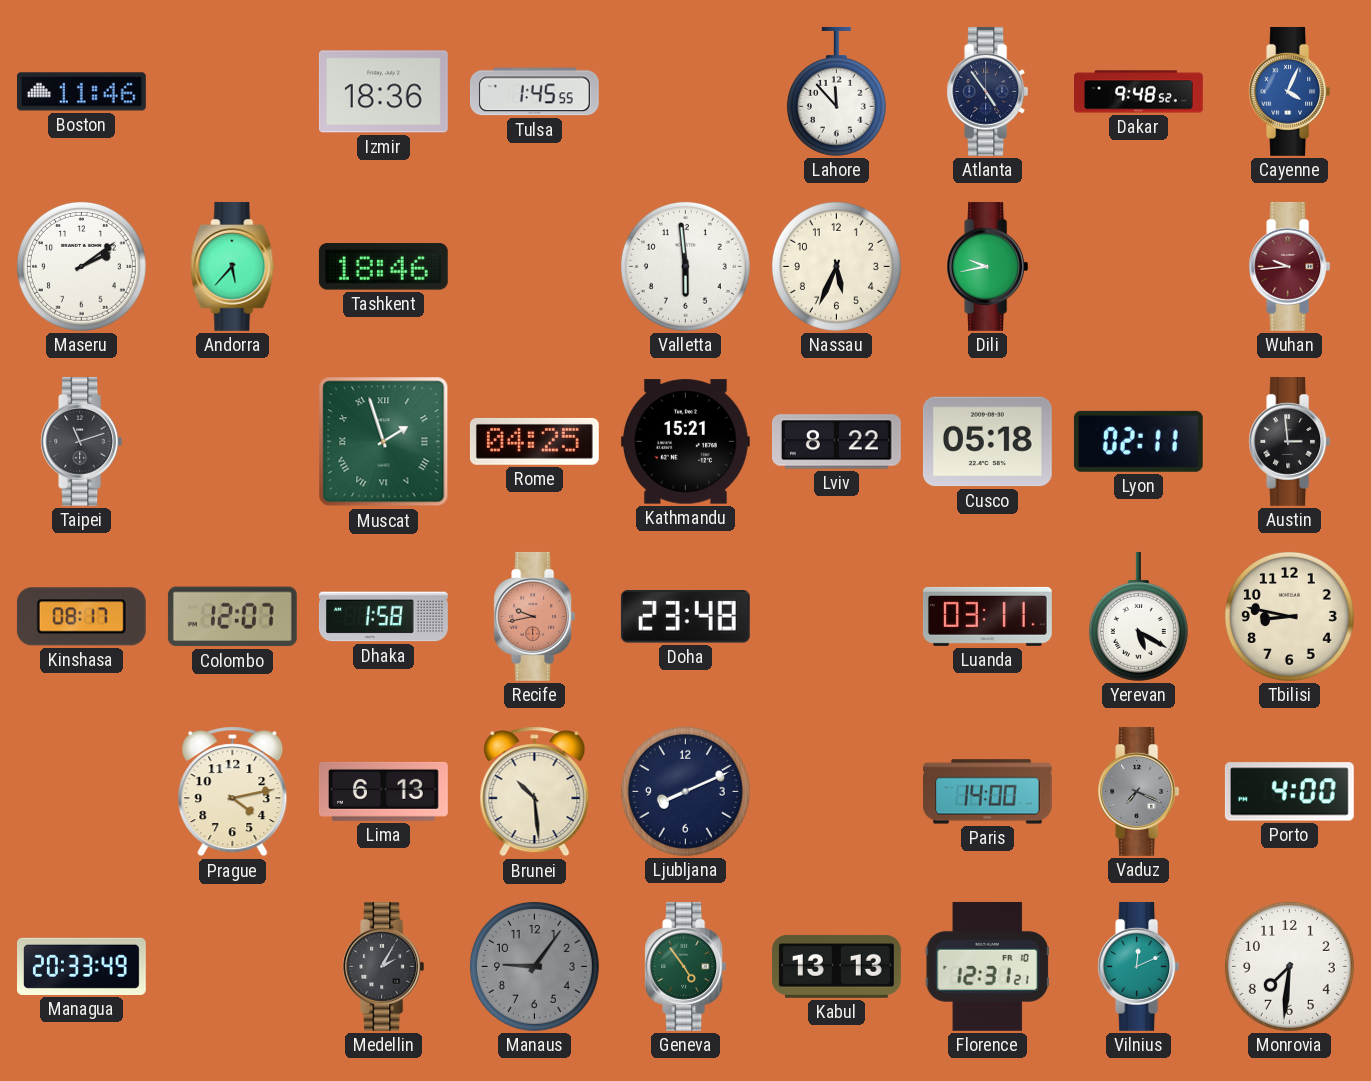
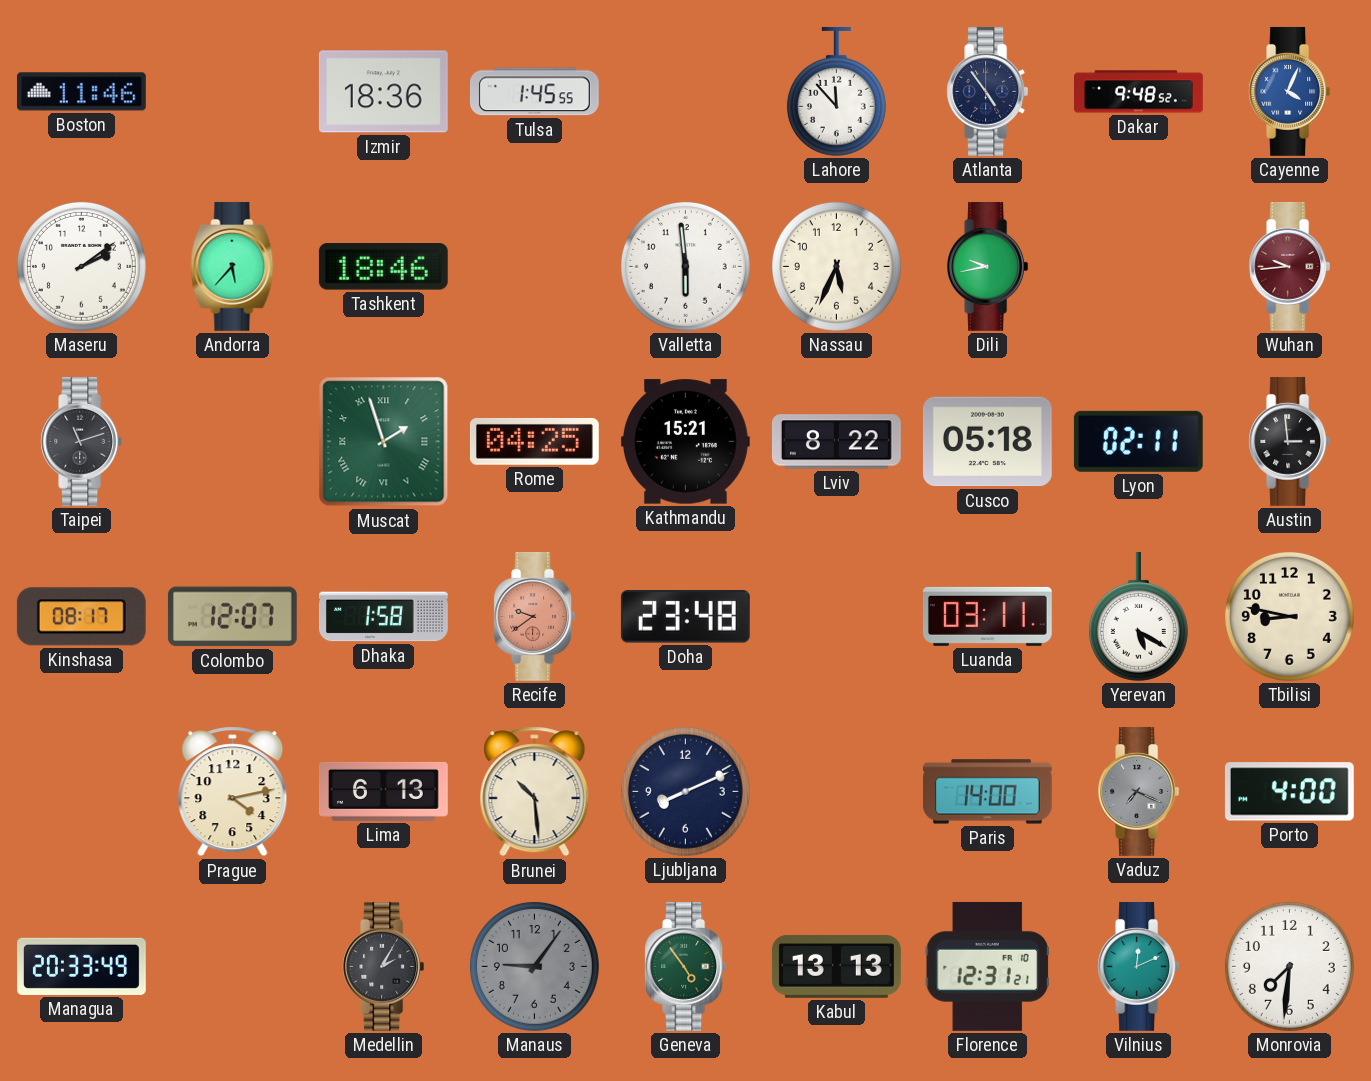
Recife: 9:43 -> 9:39
